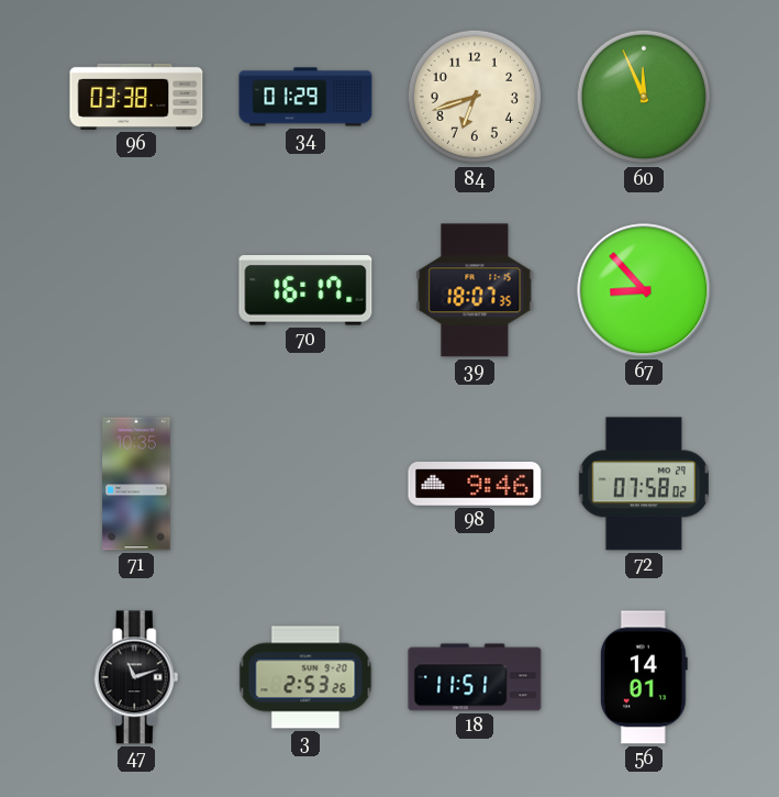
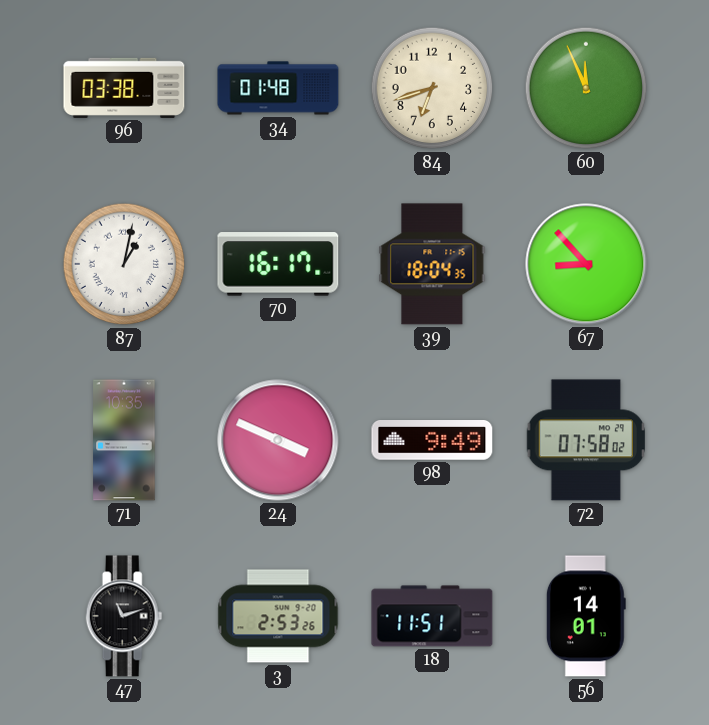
34: 01:29 -> 01:48
87: none -> 1:02
39: 18:07 -> 18:04
24: none -> 3:49
98: 9:46 -> 9:49
